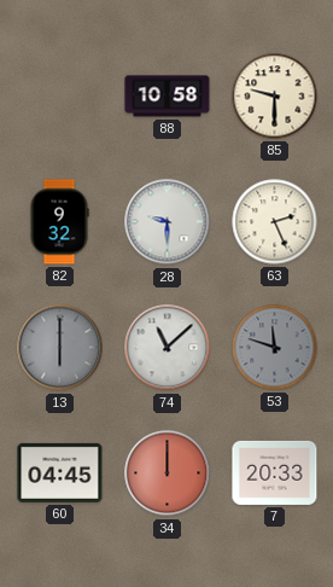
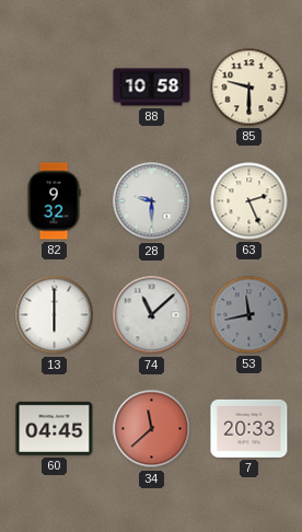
13 dial: grey -> white
53: 11:48 -> 11:43
34: 12:00 -> 11:38
